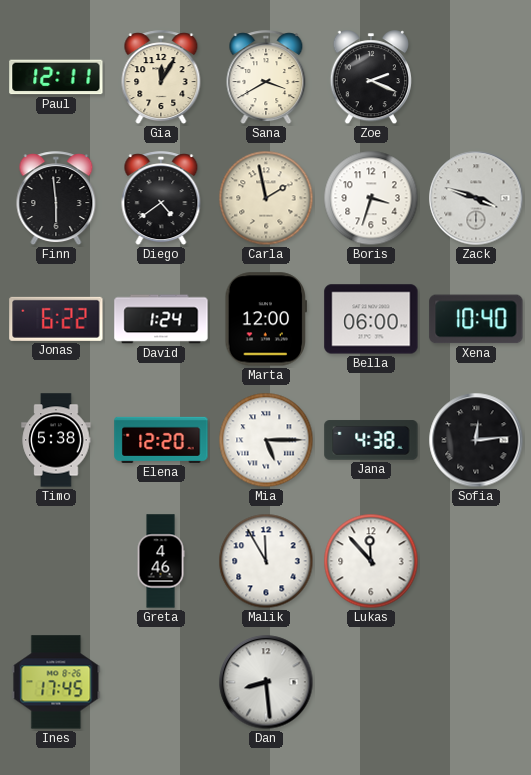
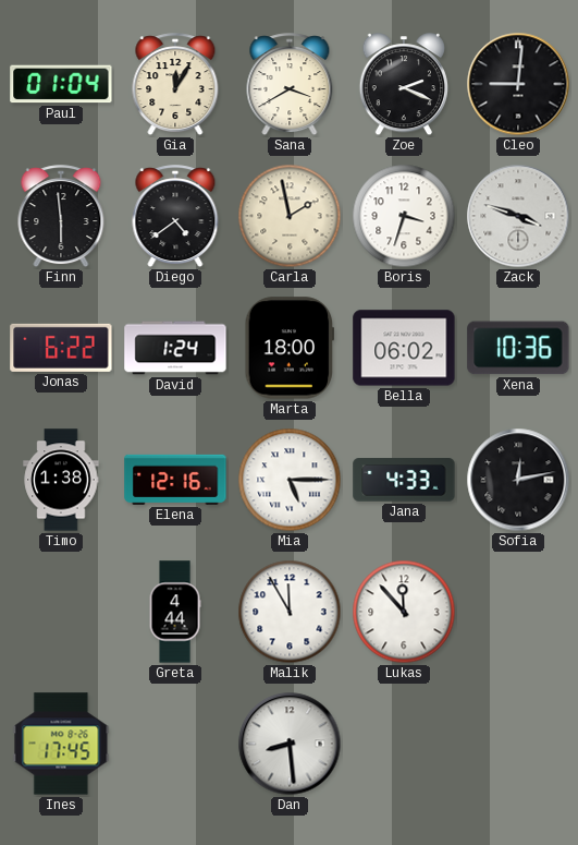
Paul: 12:11 -> 01:04
Cleo: none -> 9:01
Marta: 12:00 -> 18:00
Bella: 06:00 -> 06:02
Xena: 10:40 -> 10:36
Timo: 5:38 -> 1:38
Elena: 12:20 -> 12:16
Jana: 4:38 -> 4:33
Sofia: 12:14 -> 12:13
Greta: 4:46 -> 4:44
